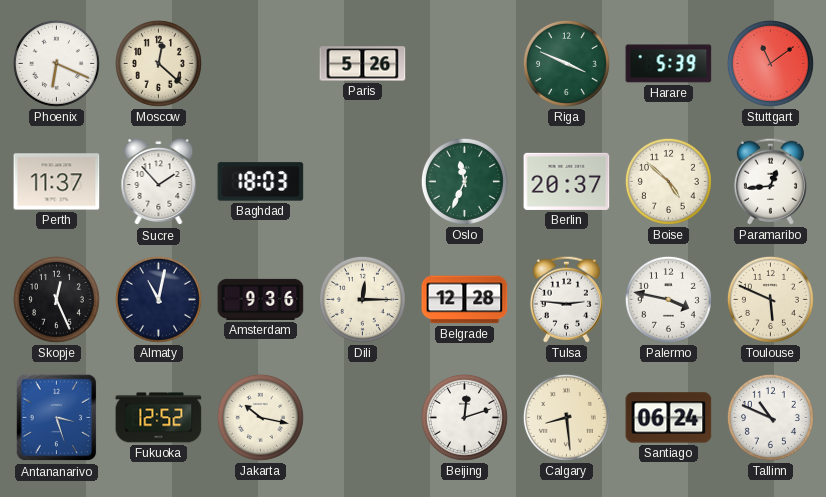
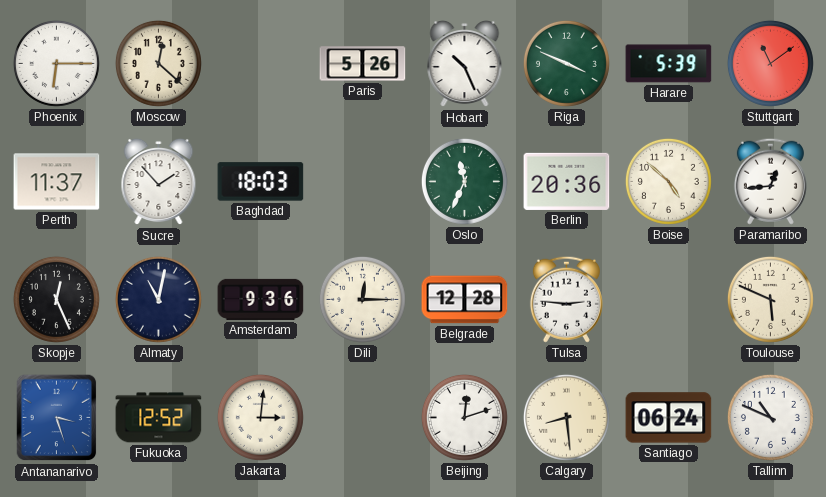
Phoenix: 6:19 -> 6:15
Hobart: none -> 10:26
Berlin: 20:37 -> 20:36
Palermo: 3:47 -> none
Jakarta: 10:17 -> 3:01
